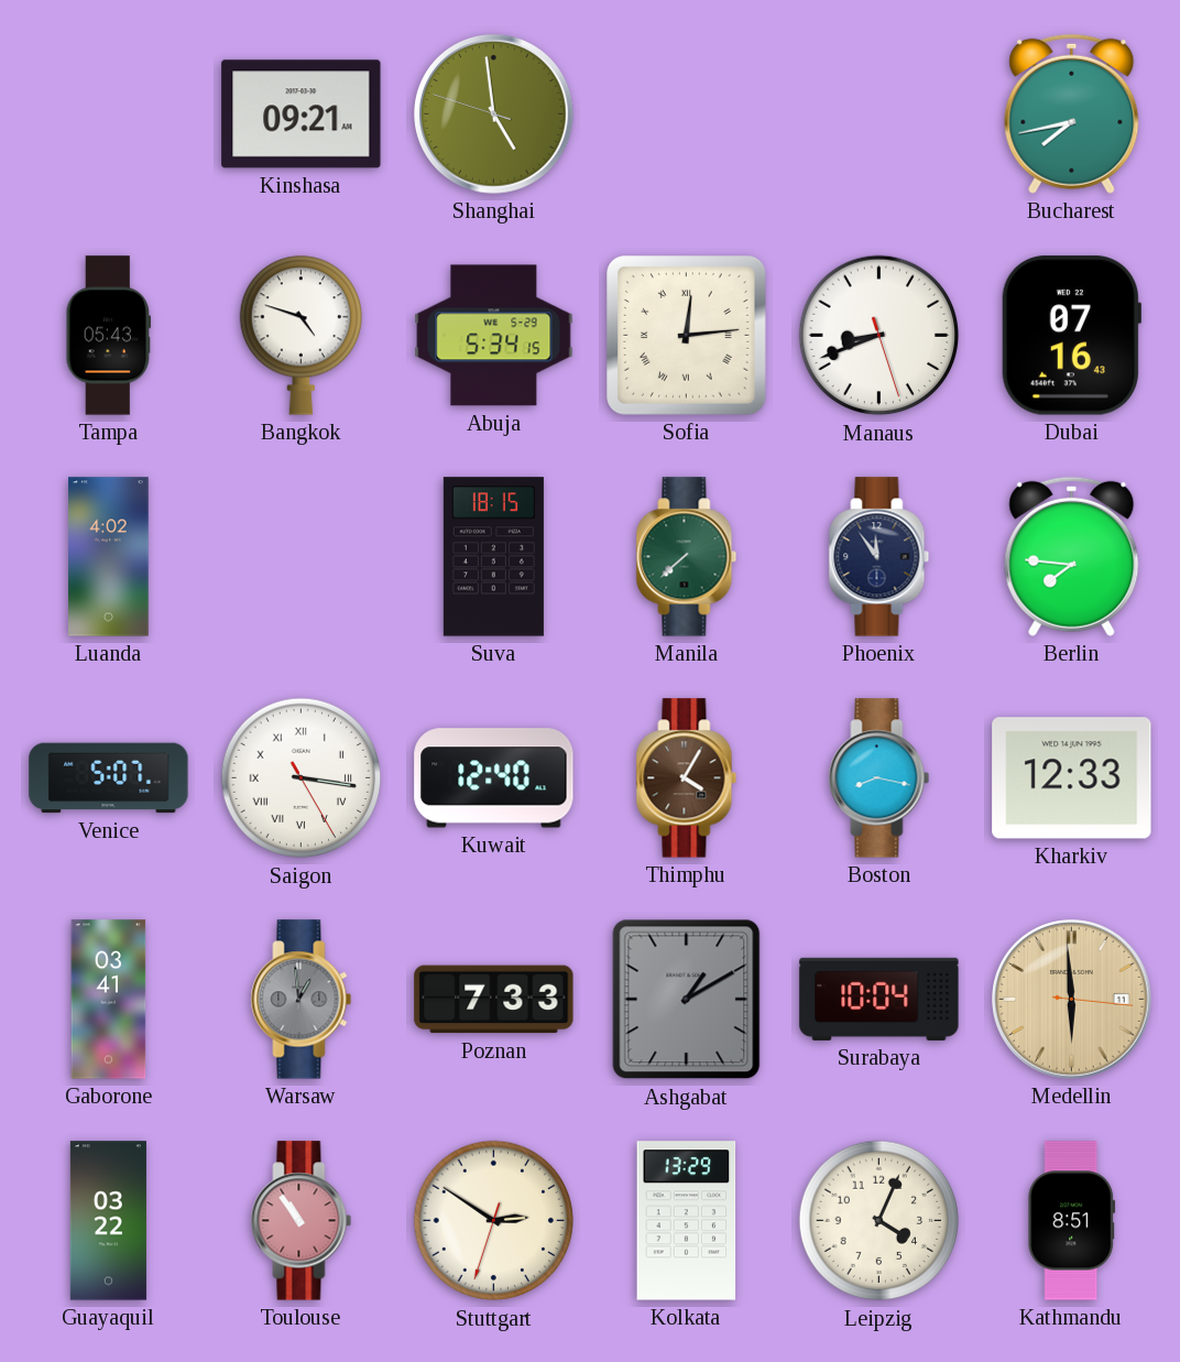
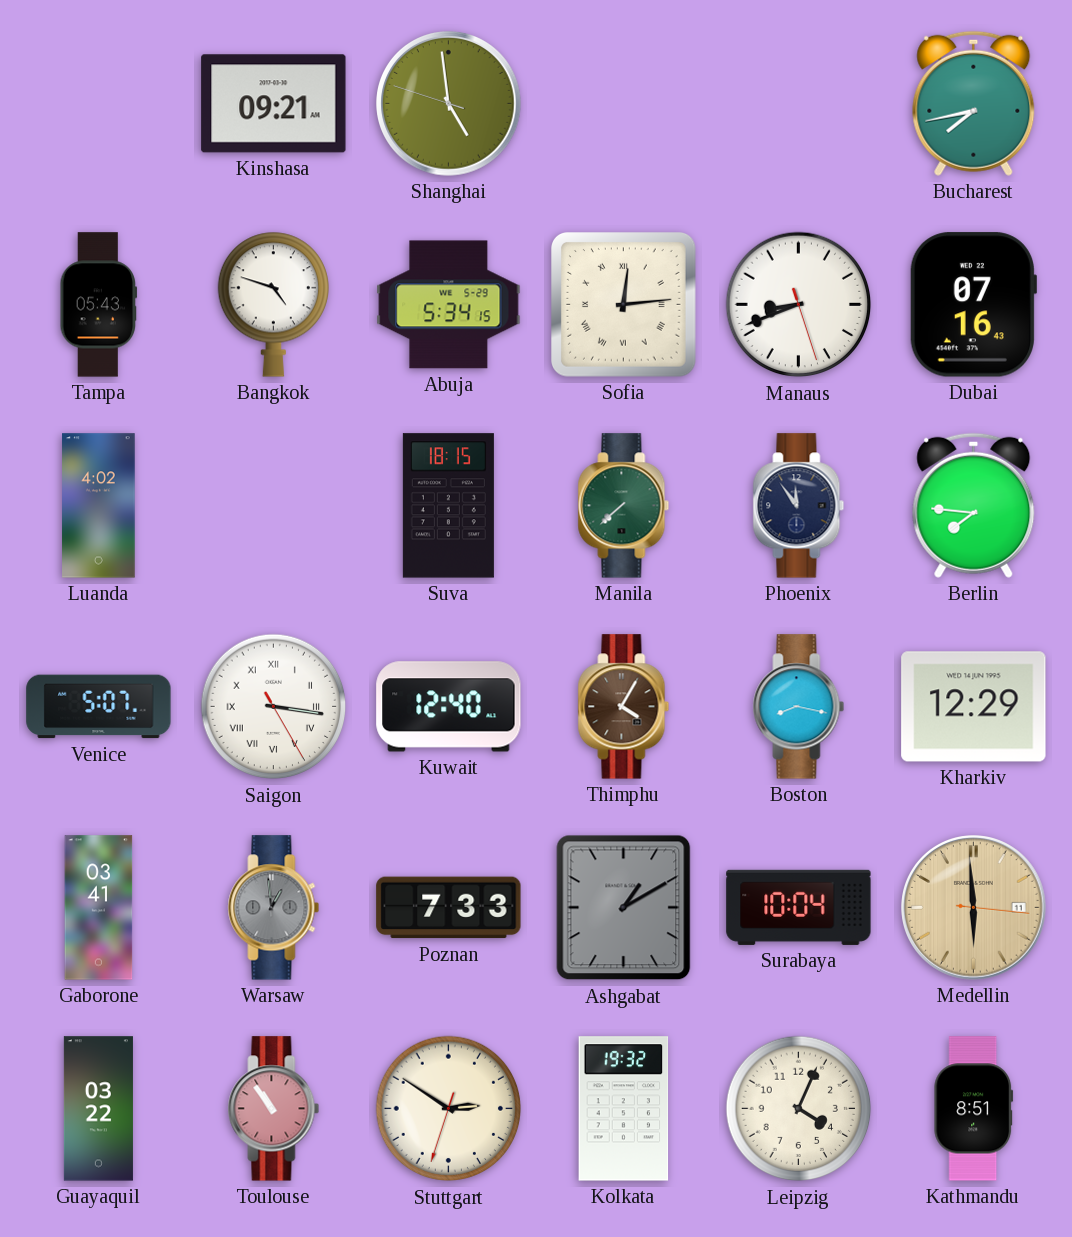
Kharkiv: 12:33 -> 12:29
Kolkata: 13:29 -> 19:32
